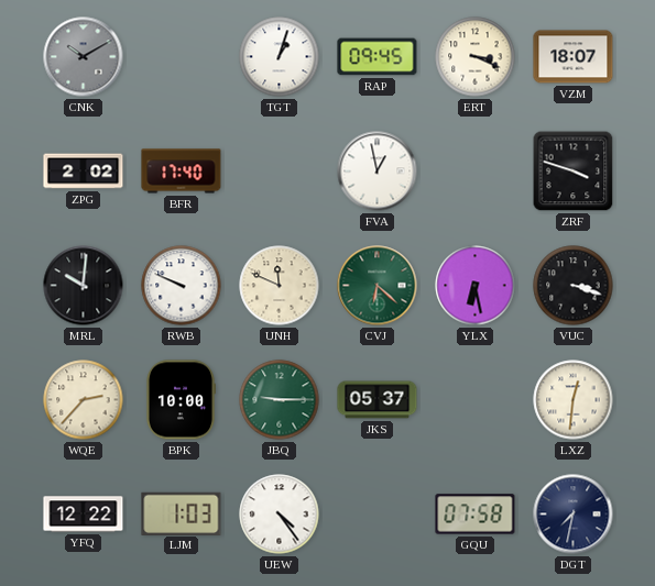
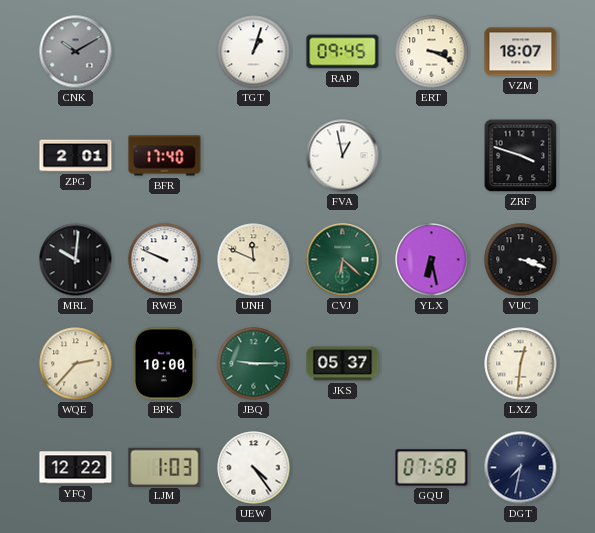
ZPG: 2:02 -> 2:01
